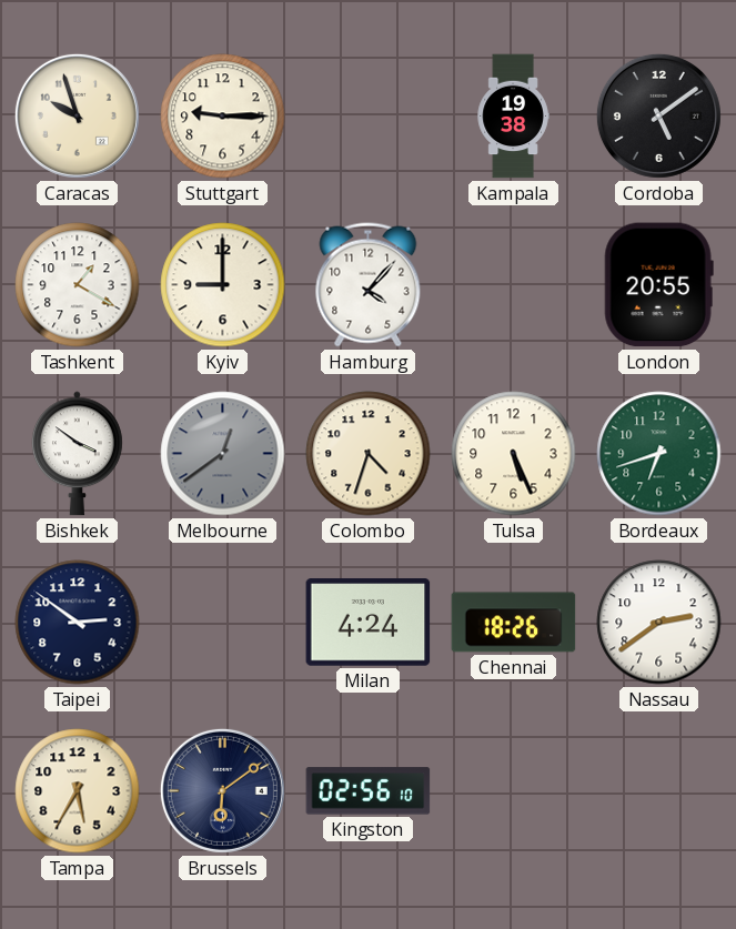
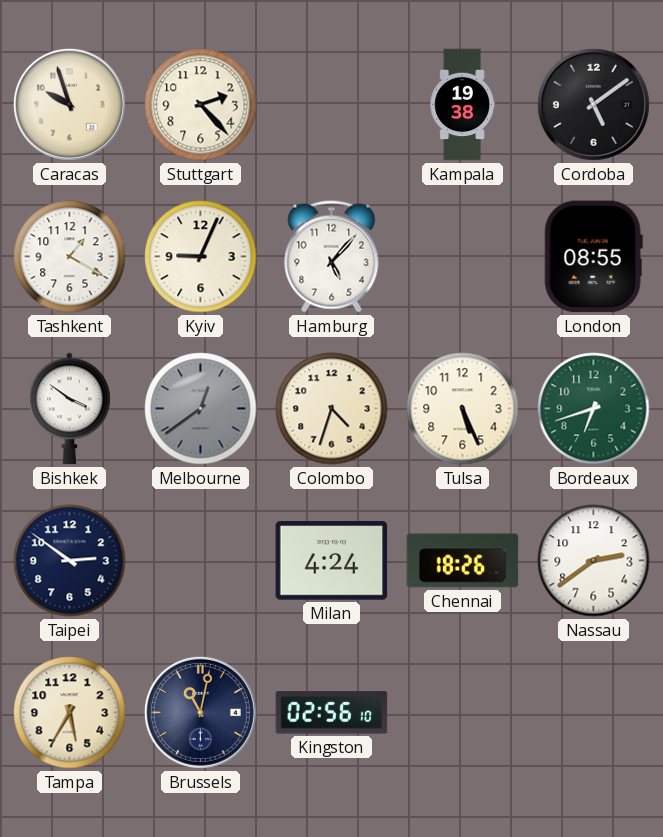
Stuttgart: 9:15 -> 2:23
Kyiv: 9:00 -> 9:04
Hamburg: 4:07 -> 5:07
London: 20:55 -> 08:55
Brussels: 6:09 -> 11:02
